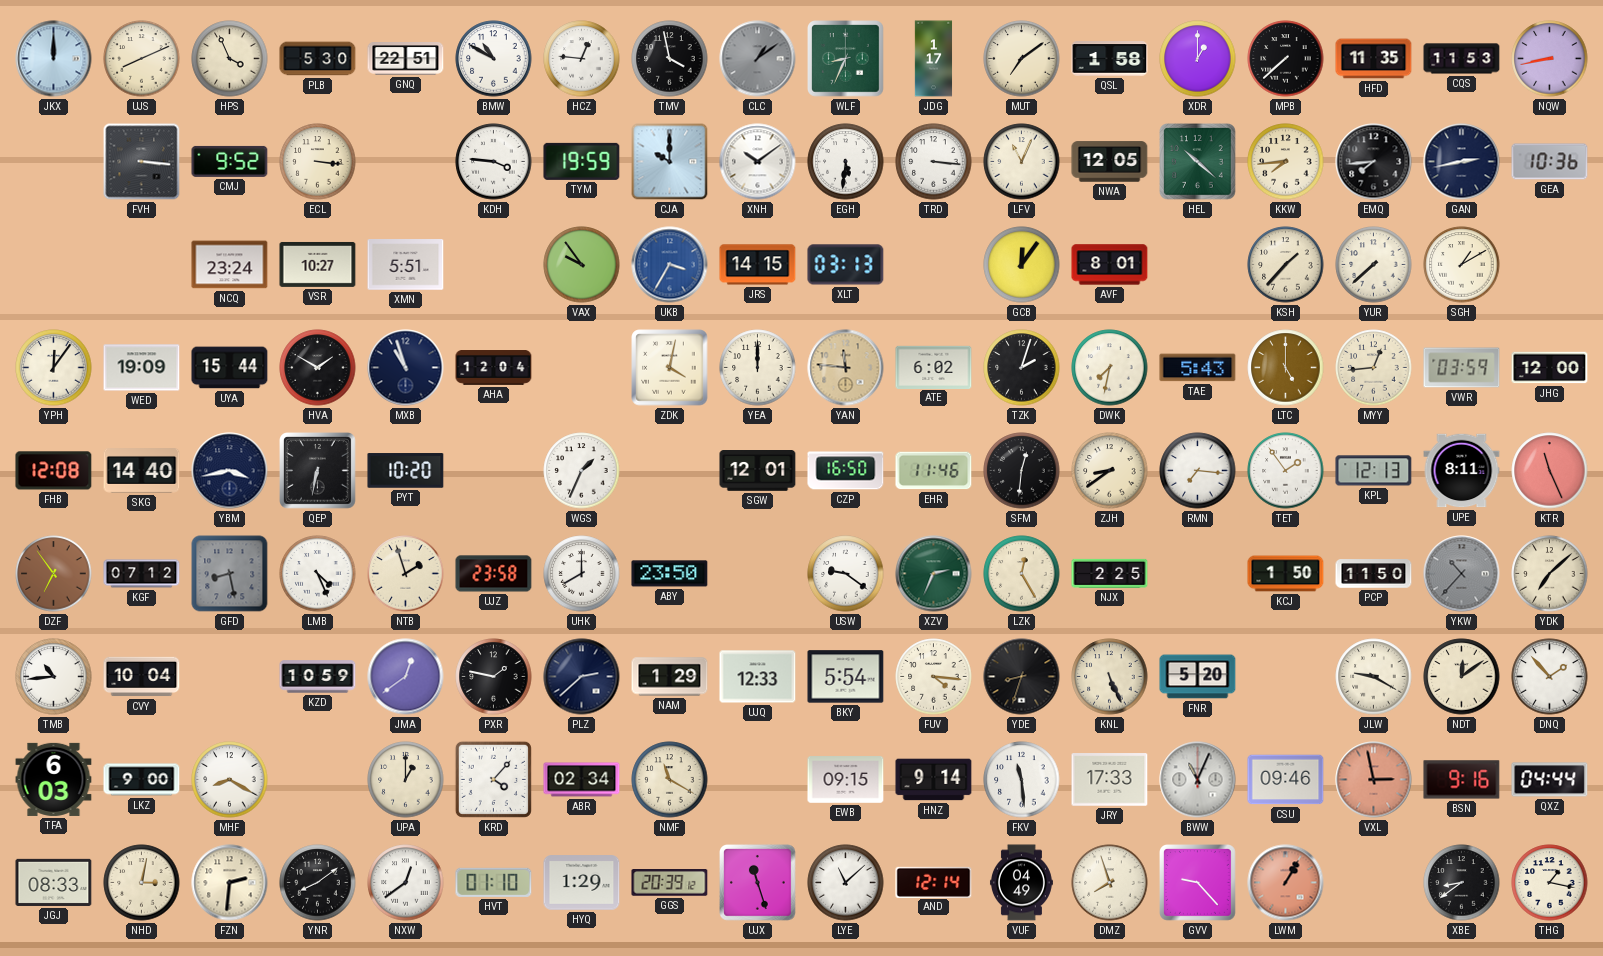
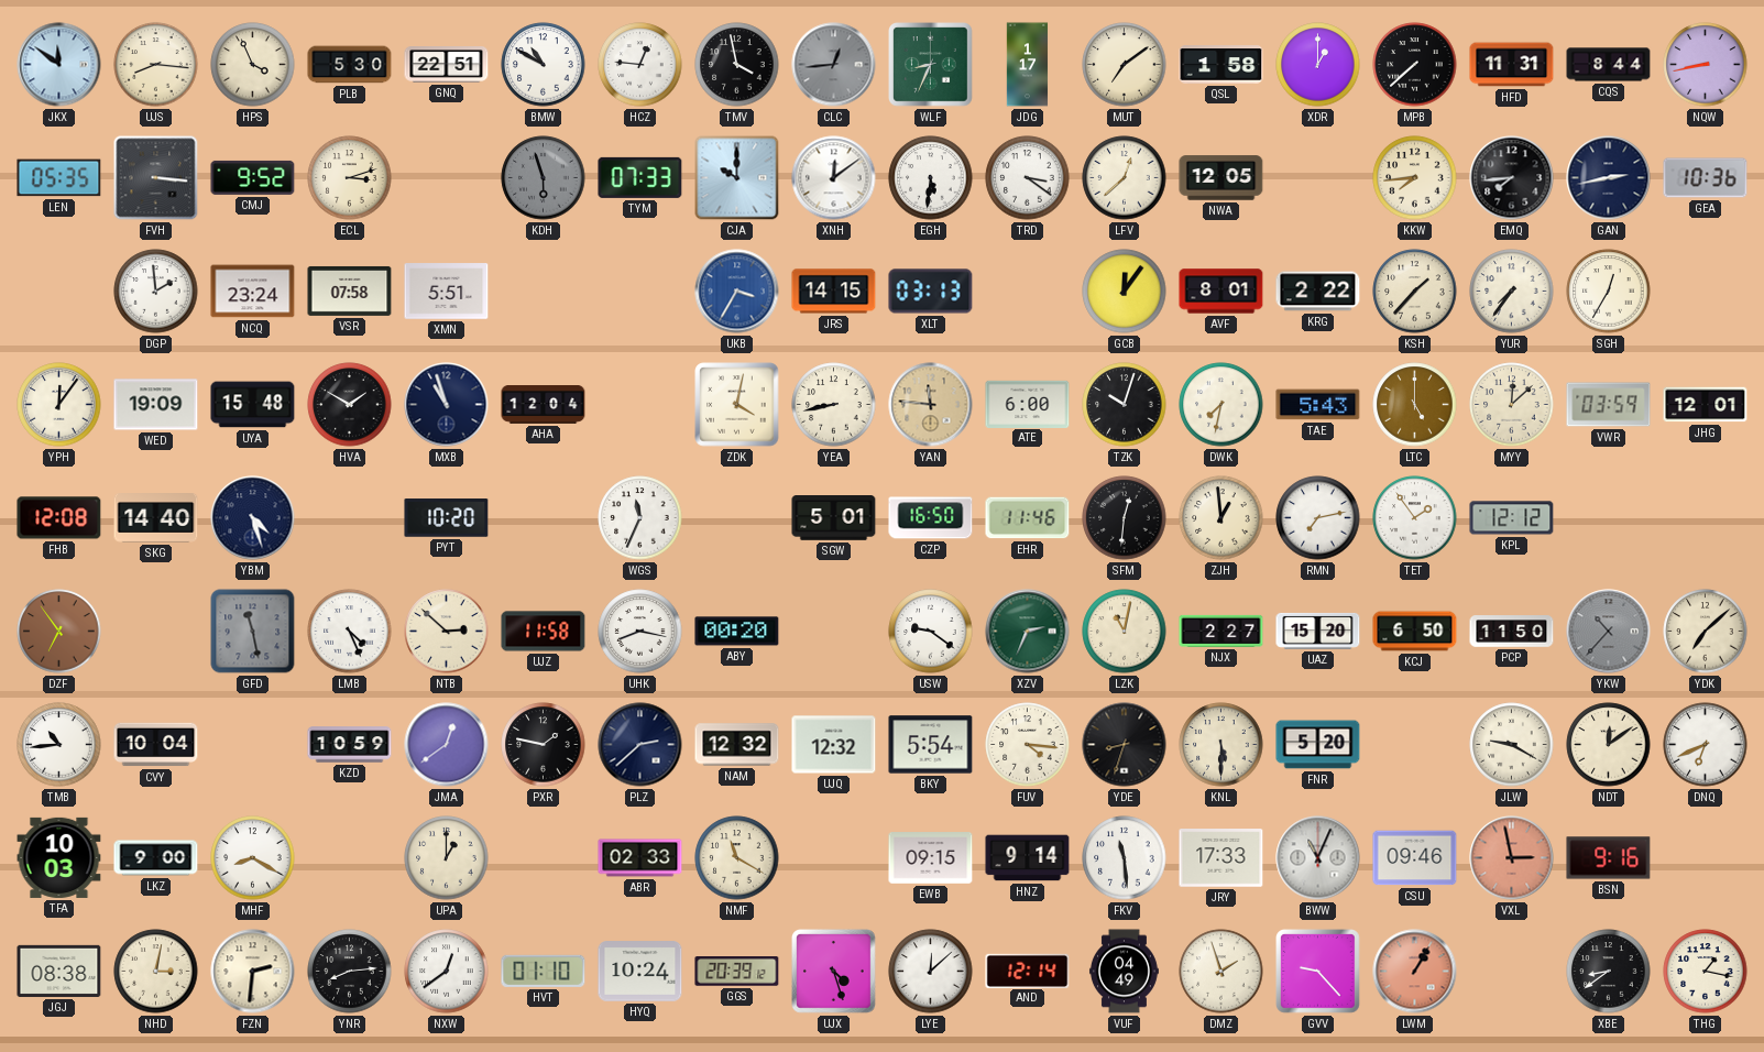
JKX: 12:00 -> 11:51
UJS: 8:11 -> 8:16
CLC: 1:09 -> 12:44
HFD: 11:35 -> 11:31
CQS: 11:53 -> 8:44
LEN: none -> 05:35
ECL: 3:16 -> 3:12
KDH: 3:46 -> 5:57
KDH dial: white -> grey
TYM: 19:59 -> 07:33
XNH: 10:09 -> 12:09
TRD: 3:16 -> 3:21
LFV: 11:04 -> 12:38
HEL: 10:22 -> none
DGP: none -> 1:59
VSR: 10:27 -> 07:58
VAX: 9:54 -> none
KRG: none -> 2:22
YUR: 7:38 -> 7:36
SGH: 1:10 -> 12:35
UYA: 15:44 -> 15:48
YEA: 12:00 -> 8:43
ATE: 6:02 -> 6:00
TZK: 2:03 -> 10:03
MYY: 12:44 -> 12:08
JHG: 12:00 -> 12:01
YBM: 3:43 -> 4:27
QEP: 6:32 -> none
WGS: 1:34 -> 11:34
SGW: 12:01 -> 5:01
ZJH: 8:39 -> 12:59
RMN: 7:16 -> 7:13
KPL: 12:13 -> 12:12
UPE: 8:11 -> none
KTR: 11:26 -> none
KGF: 07:12 -> none
GFD: 8:28 -> 11:28
NTB: 1:57 -> 2:52
UJZ: 23:58 -> 11:58
UHK: 8:00 -> 8:17
ABY: 23:50 -> 00:20
LZK: 12:25 -> 11:02
NJX: 2:25 -> 2:27
UAZ: none -> 15:20
KCJ: 1:50 -> 6:50
NAM: 1:29 -> 12:32
UJQ: 12:33 -> 12:32
KNL: 5:26 -> 5:30
DNQ: 1:53 -> 6:41
TFA: 6:03 -> 10:03
KRD: 4:07 -> none
ABR: 02:34 -> 02:33
QXZ: 04:44 -> none
JGJ: 08:33 -> 08:38
YNR: 8:09 -> 8:14
HYQ: 1:29 -> 10:24
UJX: 11:27 -> 4:27
LYE: 11:08 -> 12:08
DMZ: 7:57 -> 1:57
